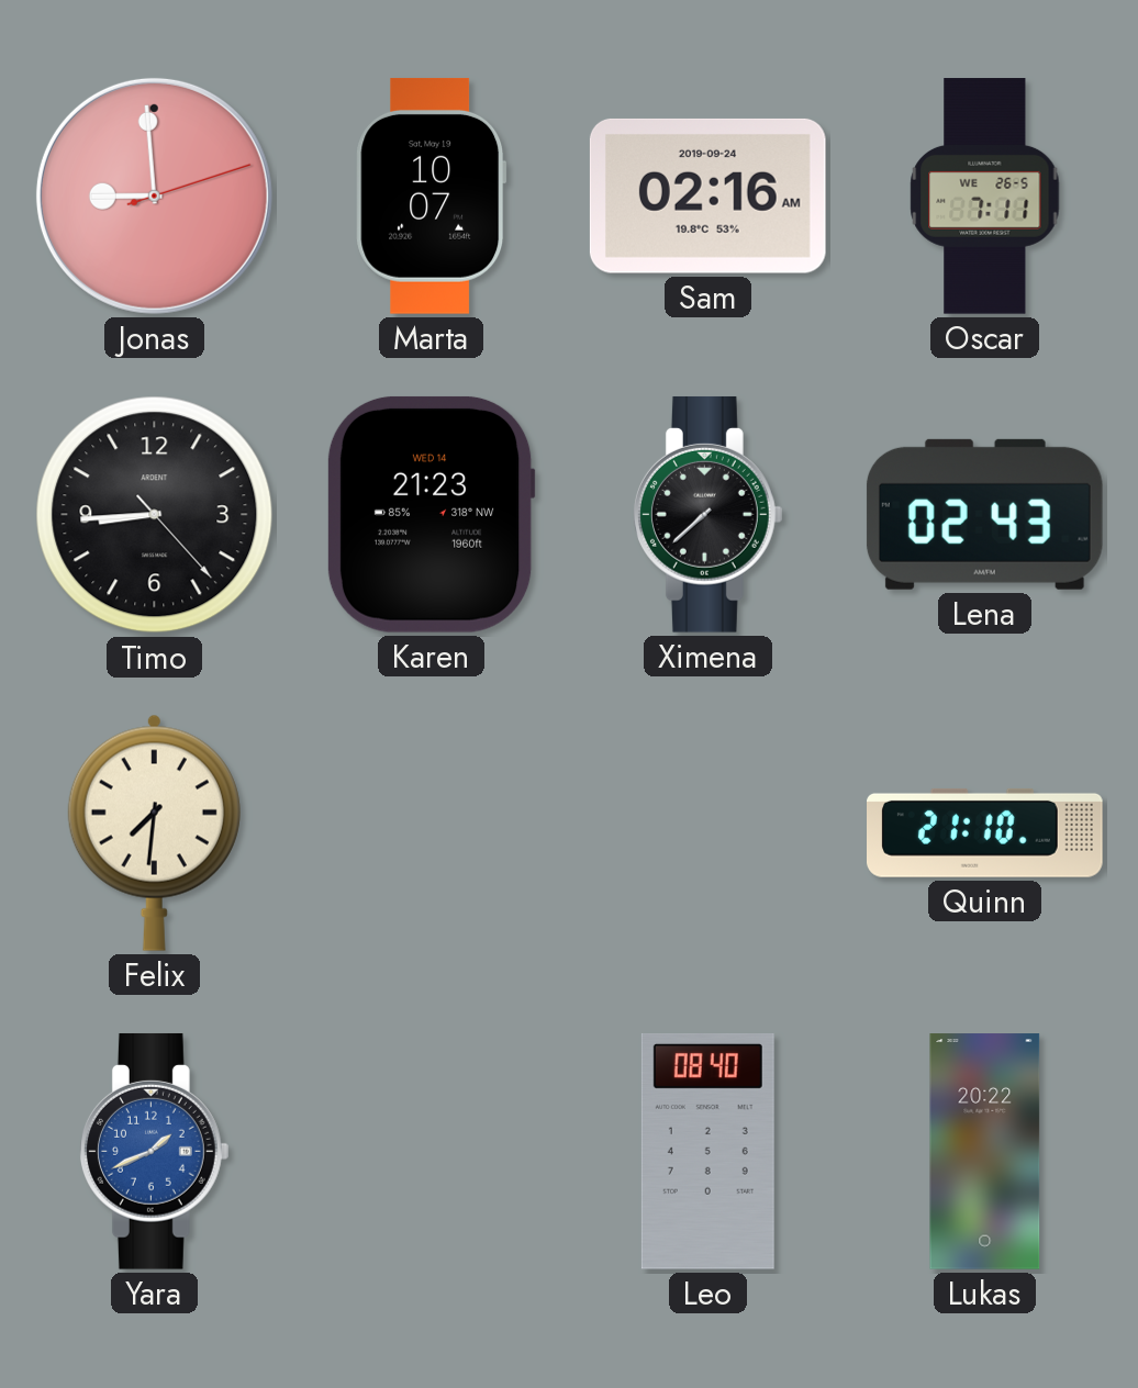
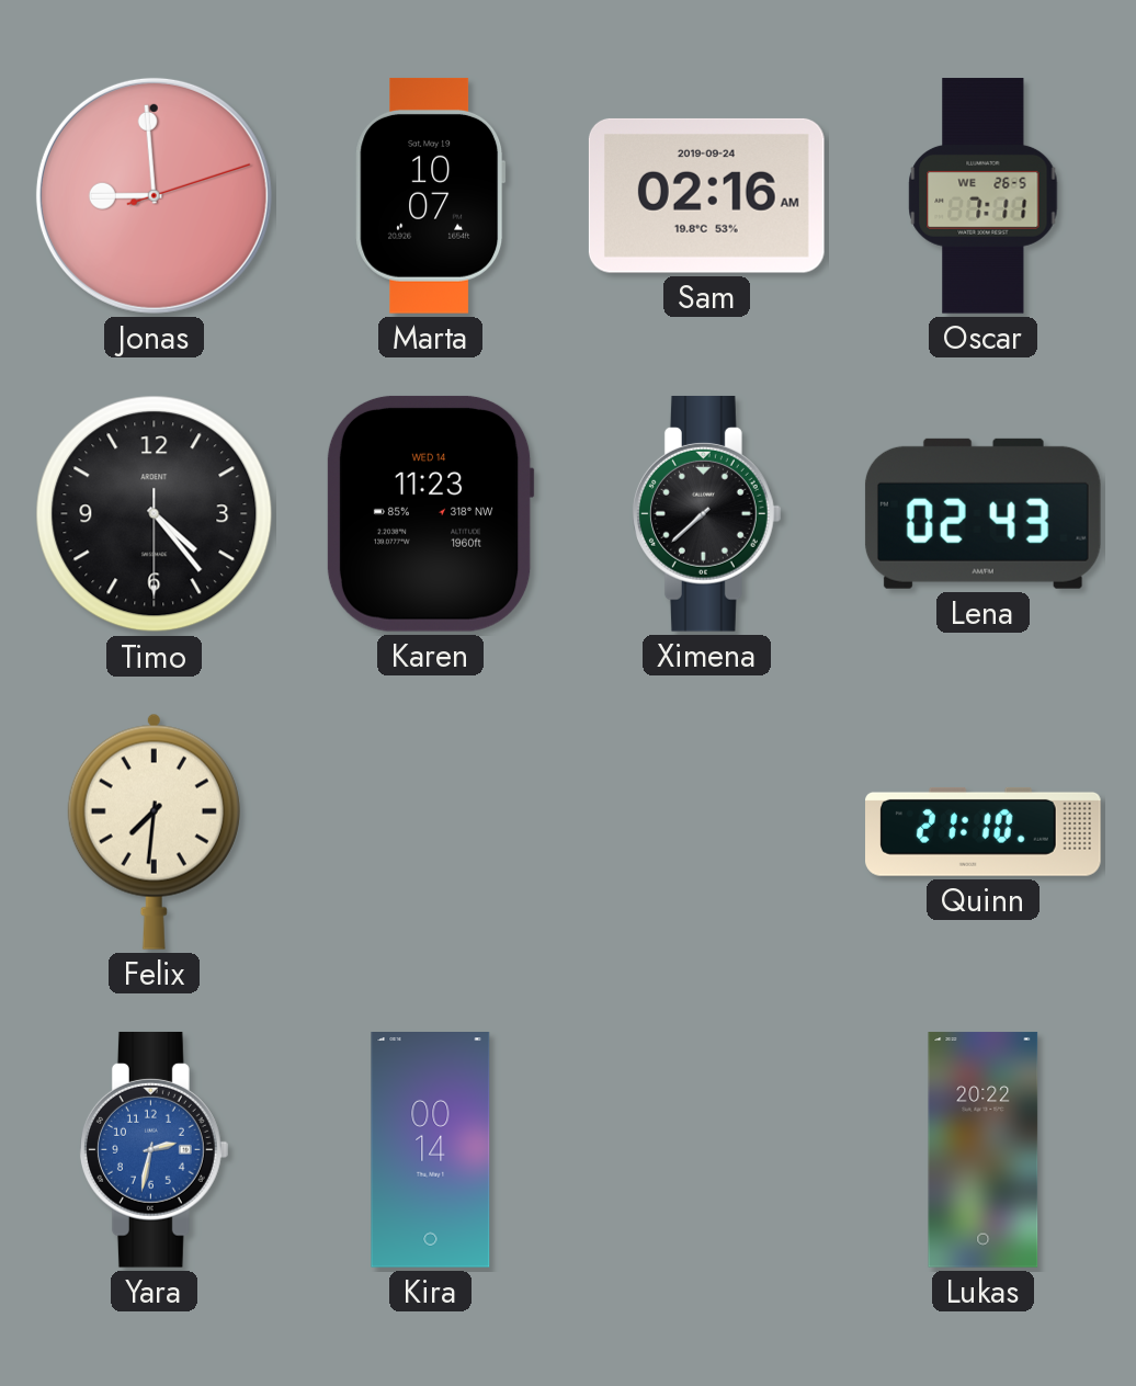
Timo: 8:44 -> 4:23
Karen: 21:23 -> 11:23
Yara: 1:41 -> 2:32
Kira: none -> 00:14
Leo: 08:40 -> none
